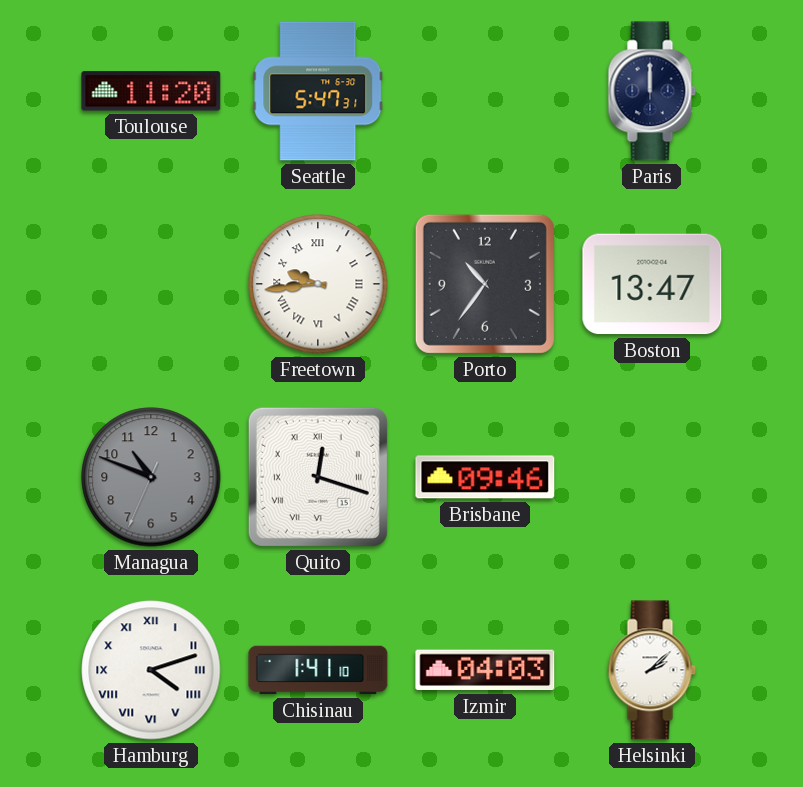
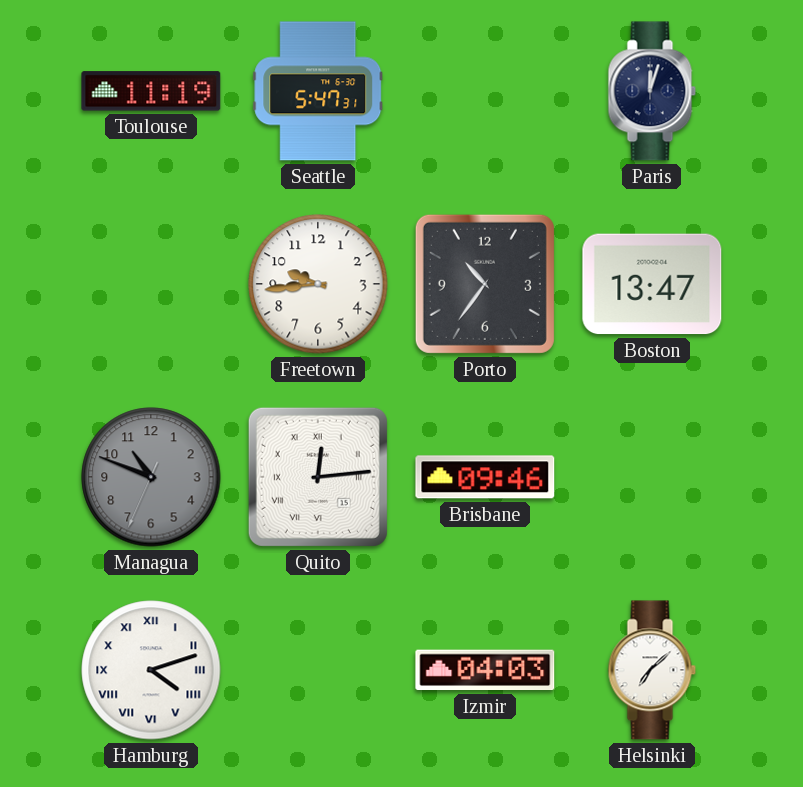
Toulouse: 11:20 -> 11:19
Paris: 12:00 -> 12:03
Freetown numerals: Roman -> Arabic
Quito: 12:18 -> 12:14
Chisinau: 1:41 -> none
Helsinki: 2:08 -> 7:08
